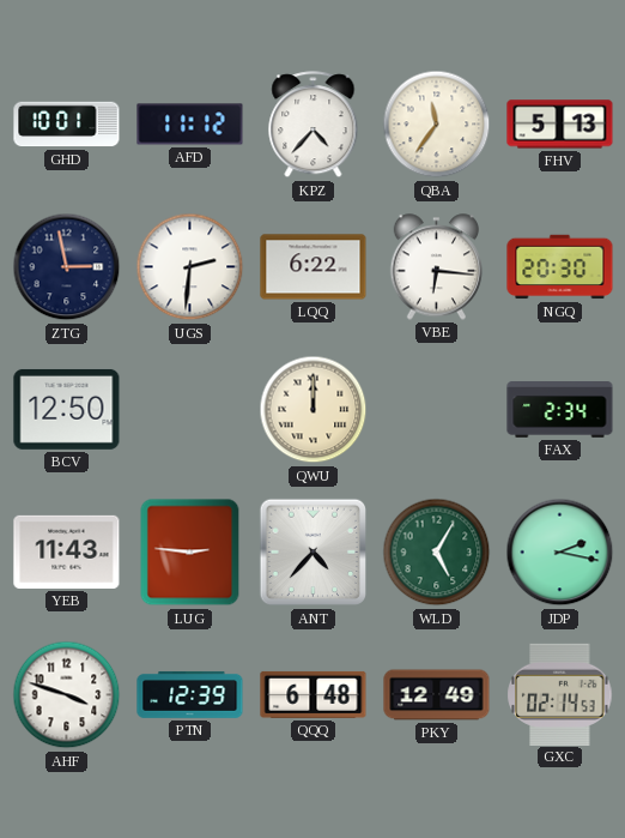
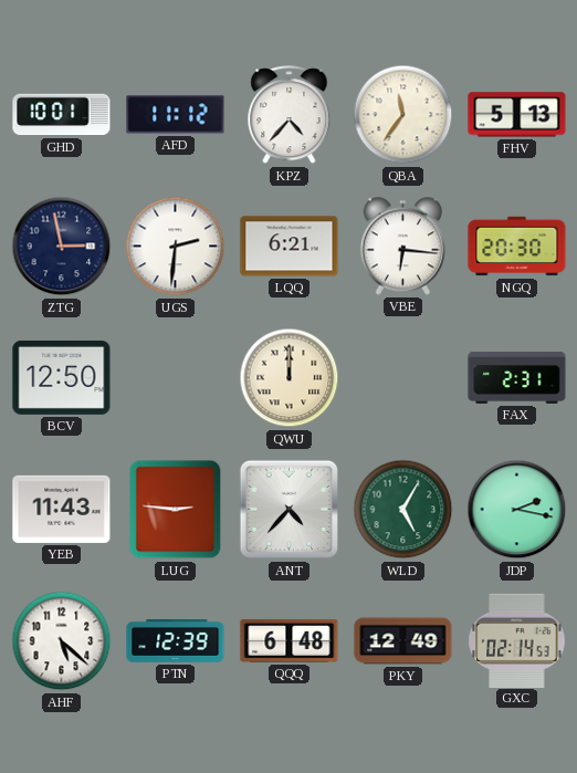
LQQ: 6:22 -> 6:21
FAX: 2:34 -> 2:31
AHF: 3:48 -> 5:22
